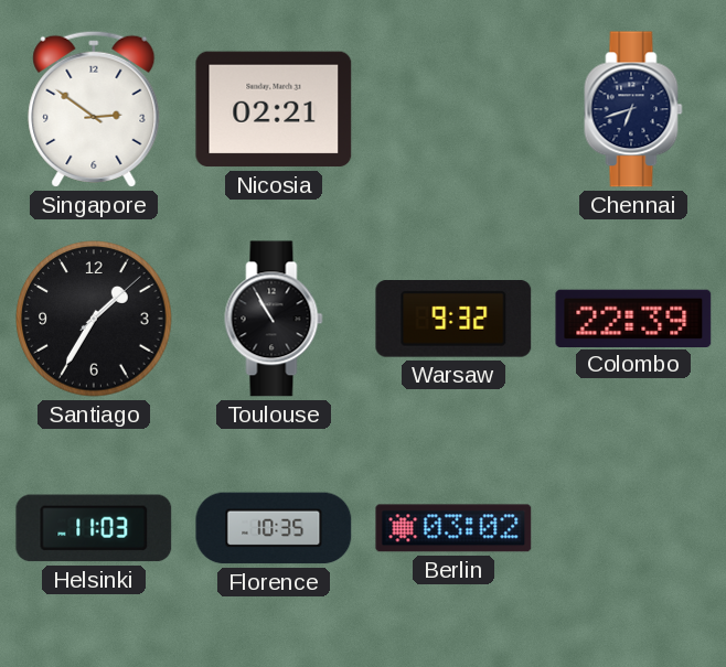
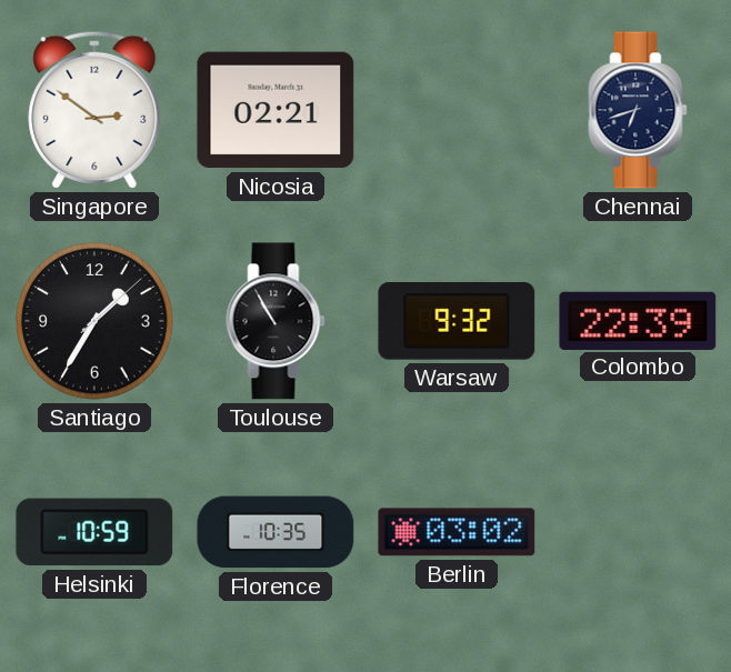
Helsinki: 11:03 -> 10:59
